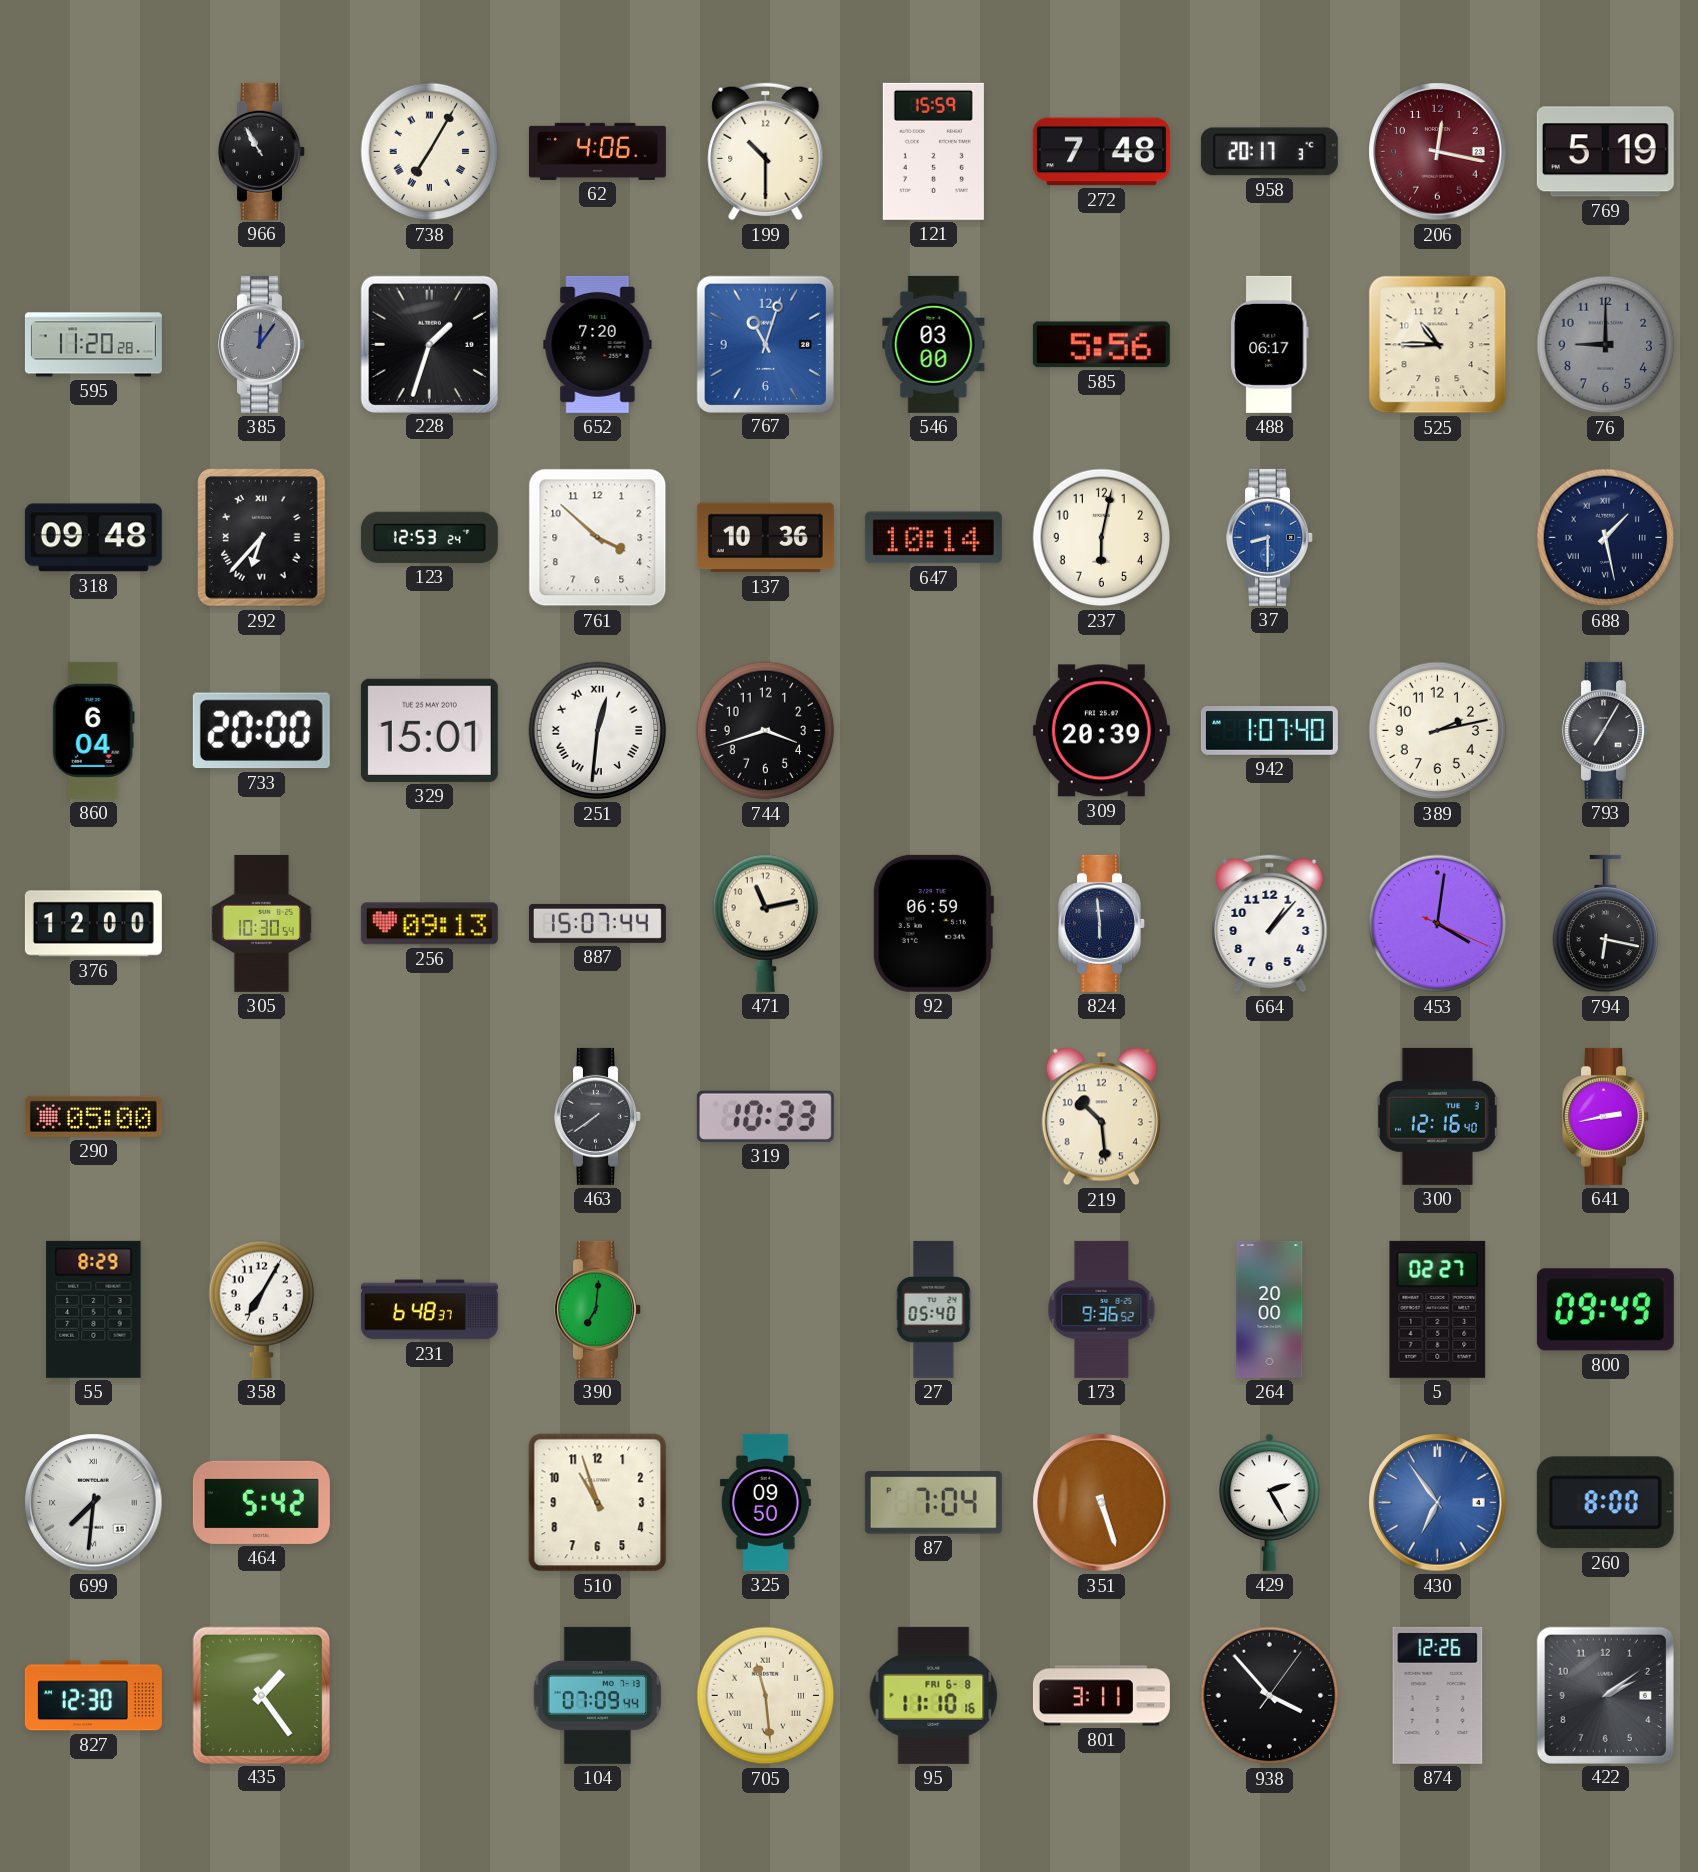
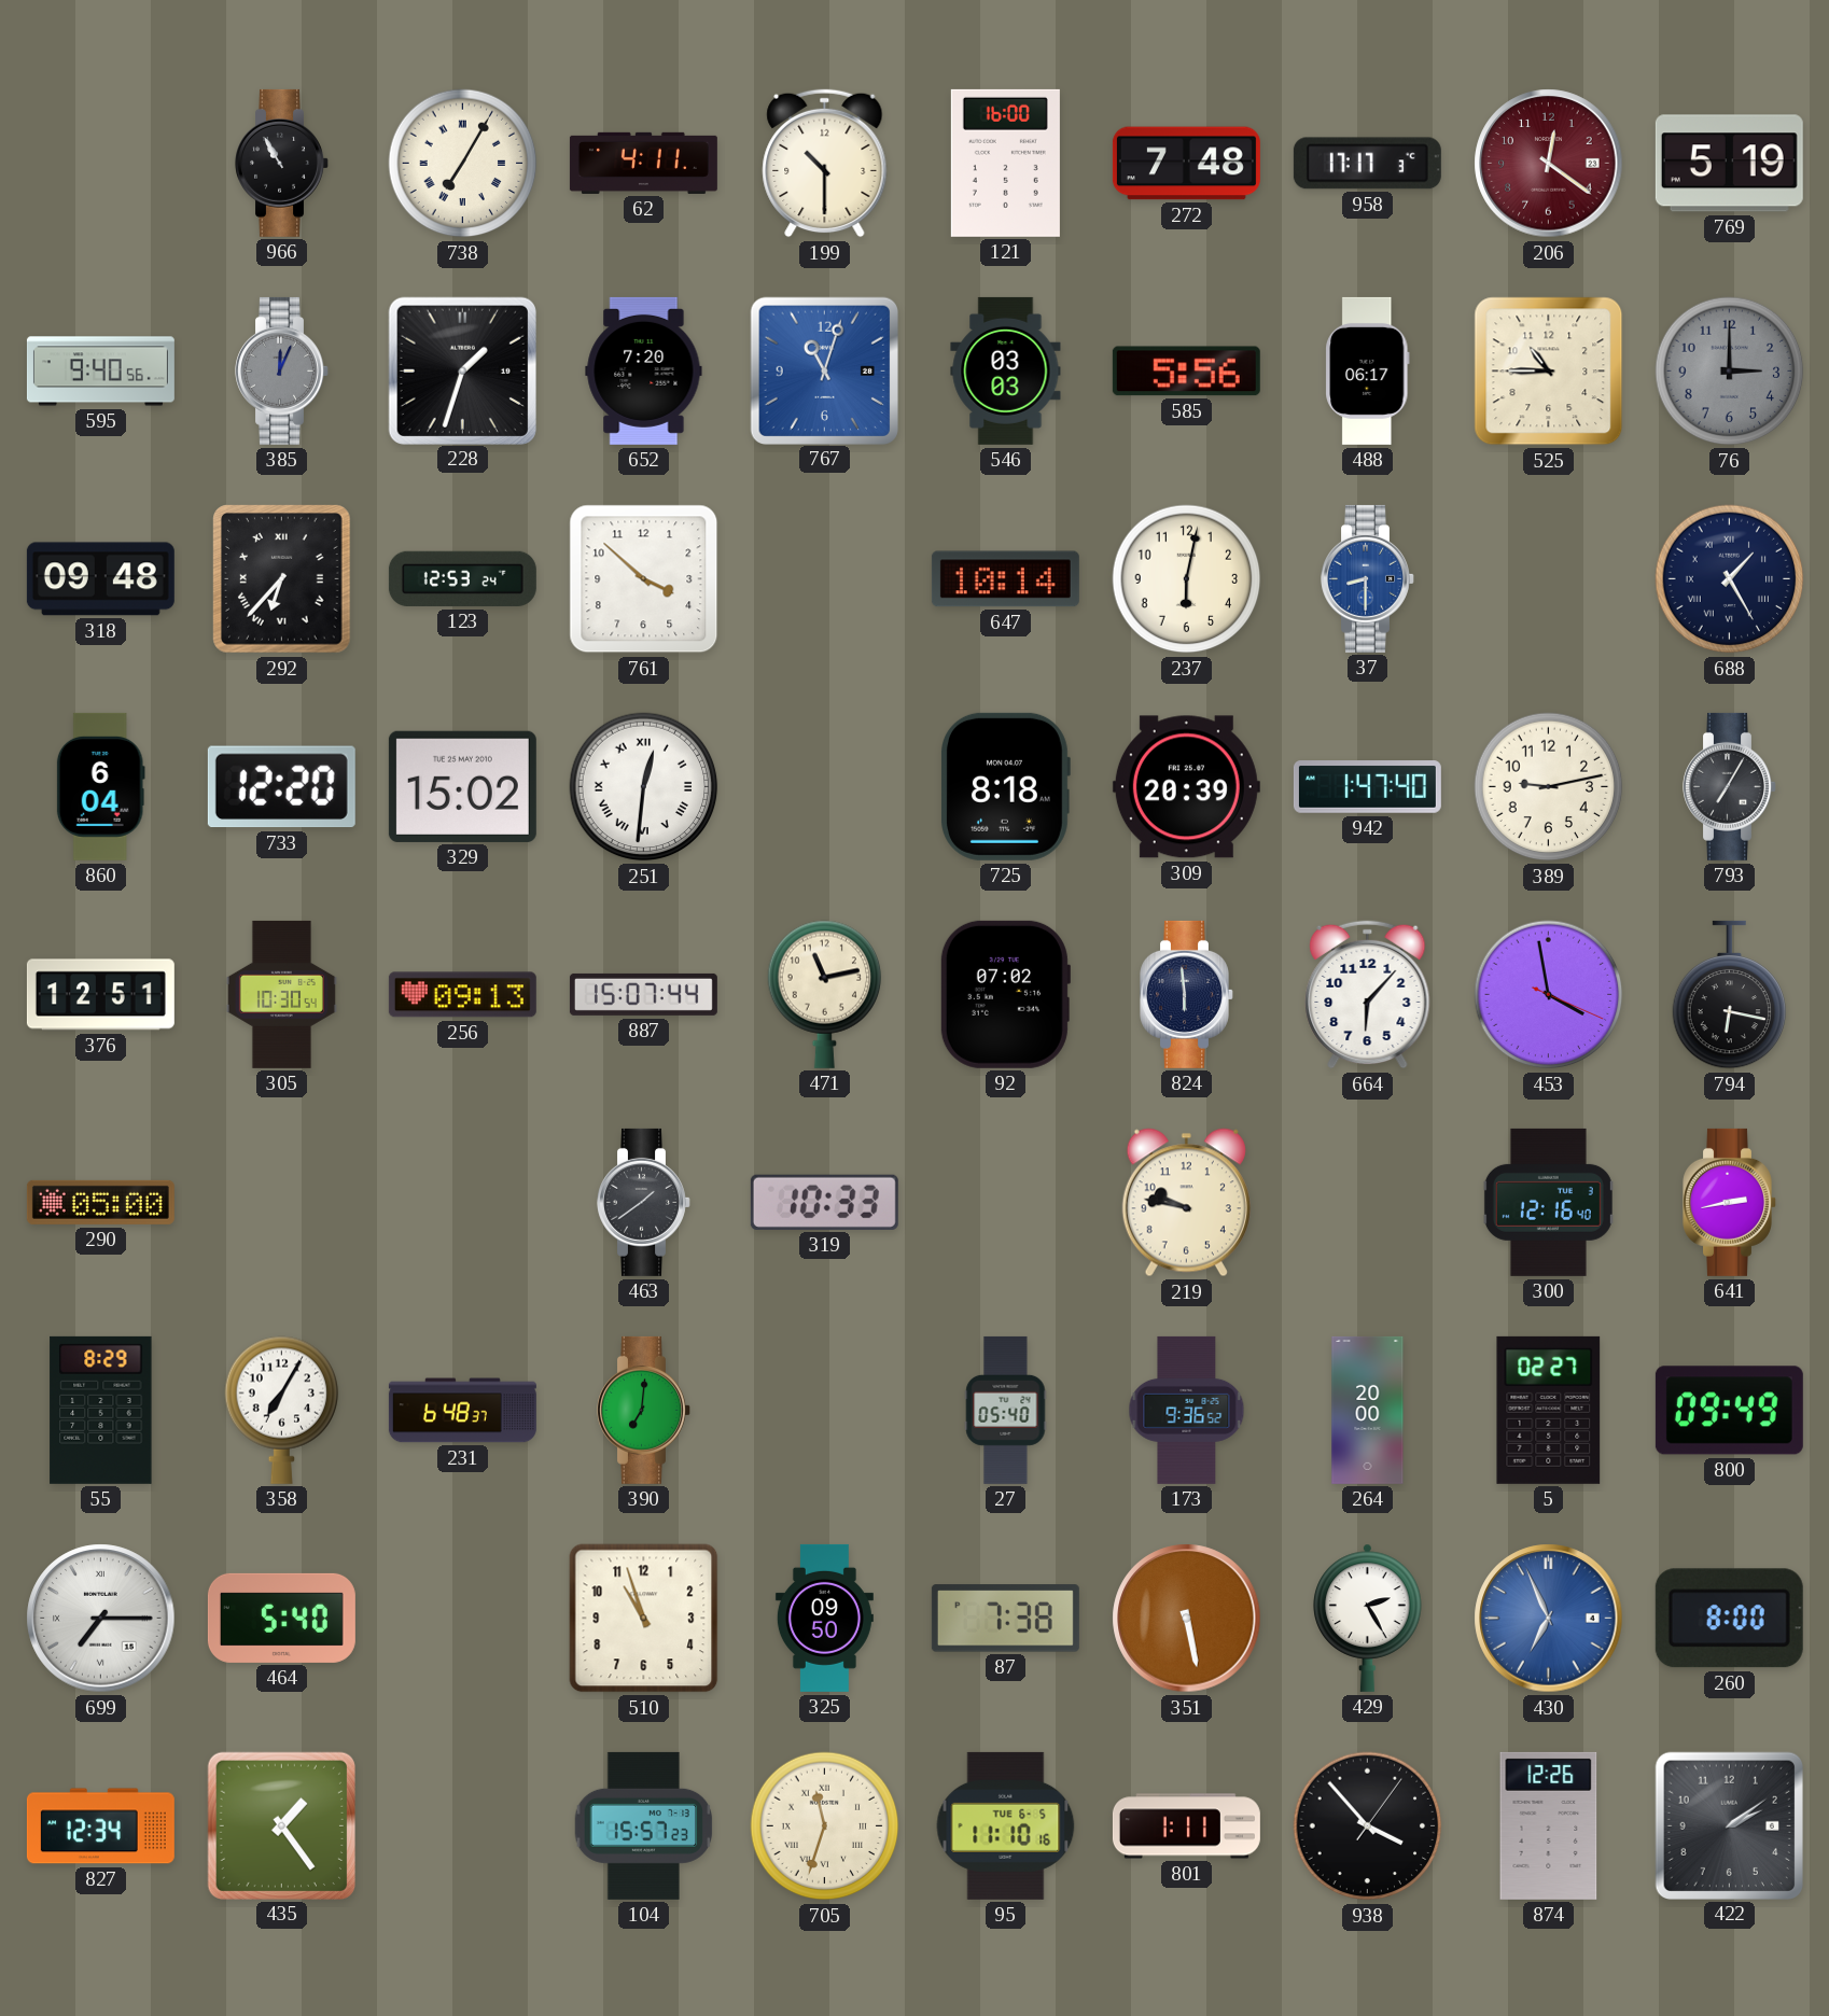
62: 4:06 -> 4:11
121: 15:59 -> 16:00
958: 20:17 -> 17:17
206: 12:17 -> 12:21
595: 11:20 -> 9:40
385: 12:06 -> 12:04
546: 03:00 -> 03:03
76: 9:00 -> 3:00
137: 10:36 -> none
688: 1:28 -> 1:25
733: 20:00 -> 12:20
329: 15:01 -> 15:02
744: 3:42 -> none
725: none -> 8:18
942: 1:07 -> 1:47
389: 2:13 -> 9:13
376: 12:00 -> 12:51
92: 06:59 -> 07:02
664: 1:07 -> 6:07
453: 4:01 -> 3:58
463: 7:39 -> 1:39
219: 10:29 -> 9:47
699: 7:31 -> 7:15
464: 5:42 -> 5:40
87: 7:04 -> 7:38
351: 5:27 -> 5:28
430: 6:54 -> 6:56
827: 12:30 -> 12:34
104: 07:09 -> 15:57
705: 11:29 -> 11:33
95 date: FRI 6-8 -> TUE 6-5
801: 3:11 -> 1:11
